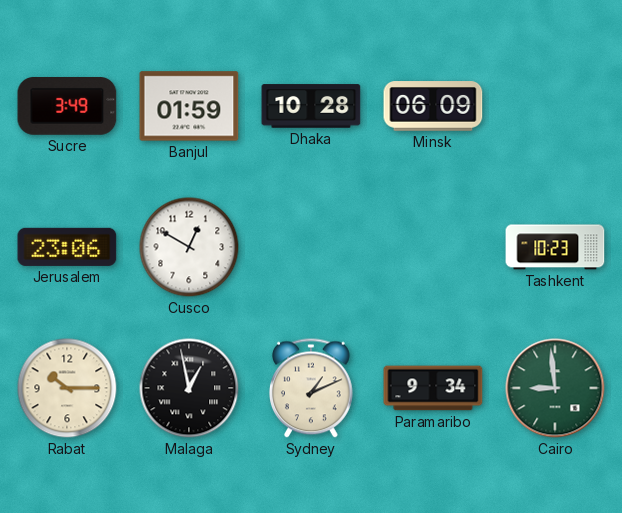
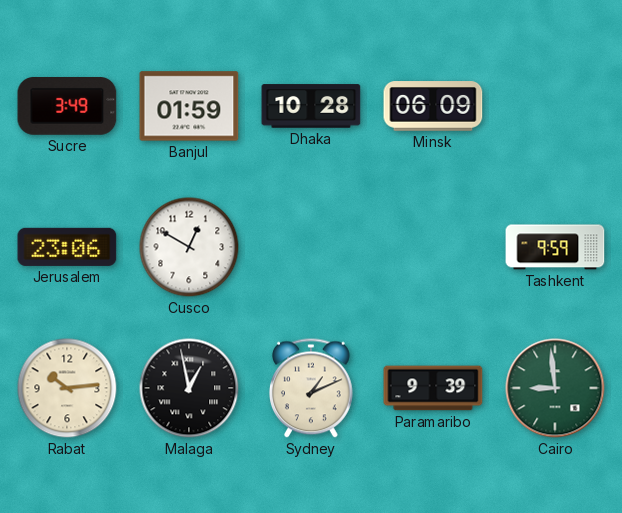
Tashkent: 10:23 -> 9:59
Rabat: 10:15 -> 10:14
Paramaribo: 9:34 -> 9:39
